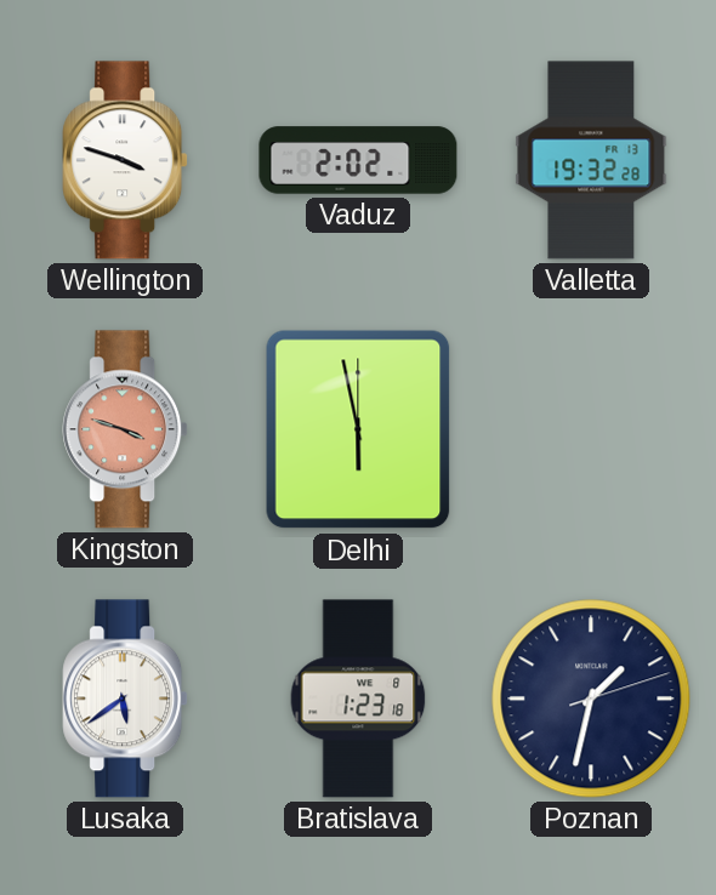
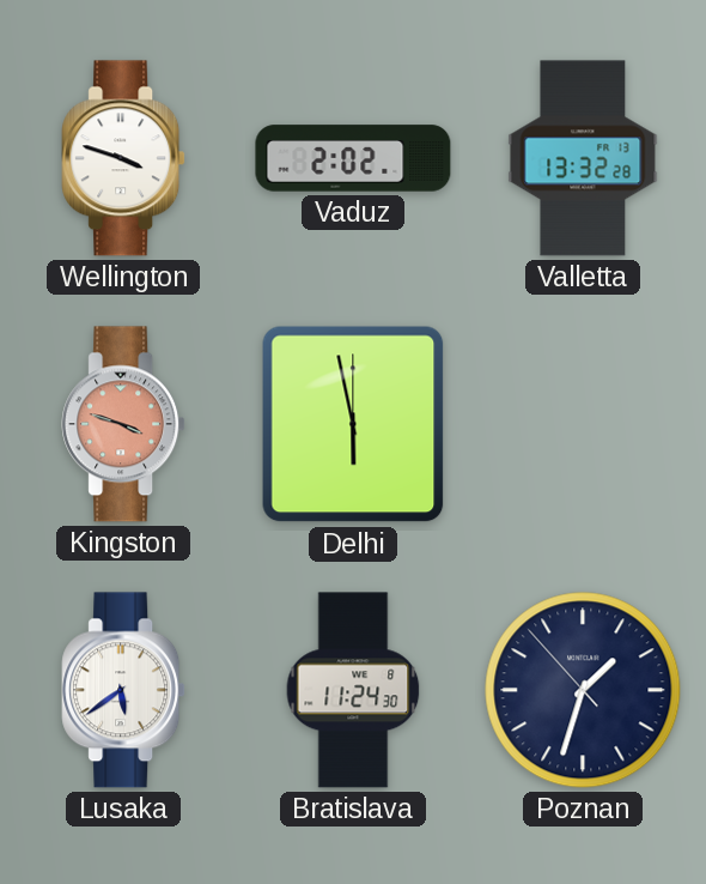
Valletta: 19:32 -> 13:32
Bratislava: 1:23 -> 11:24
Poznan: 1:32:12 -> 1:32:53
